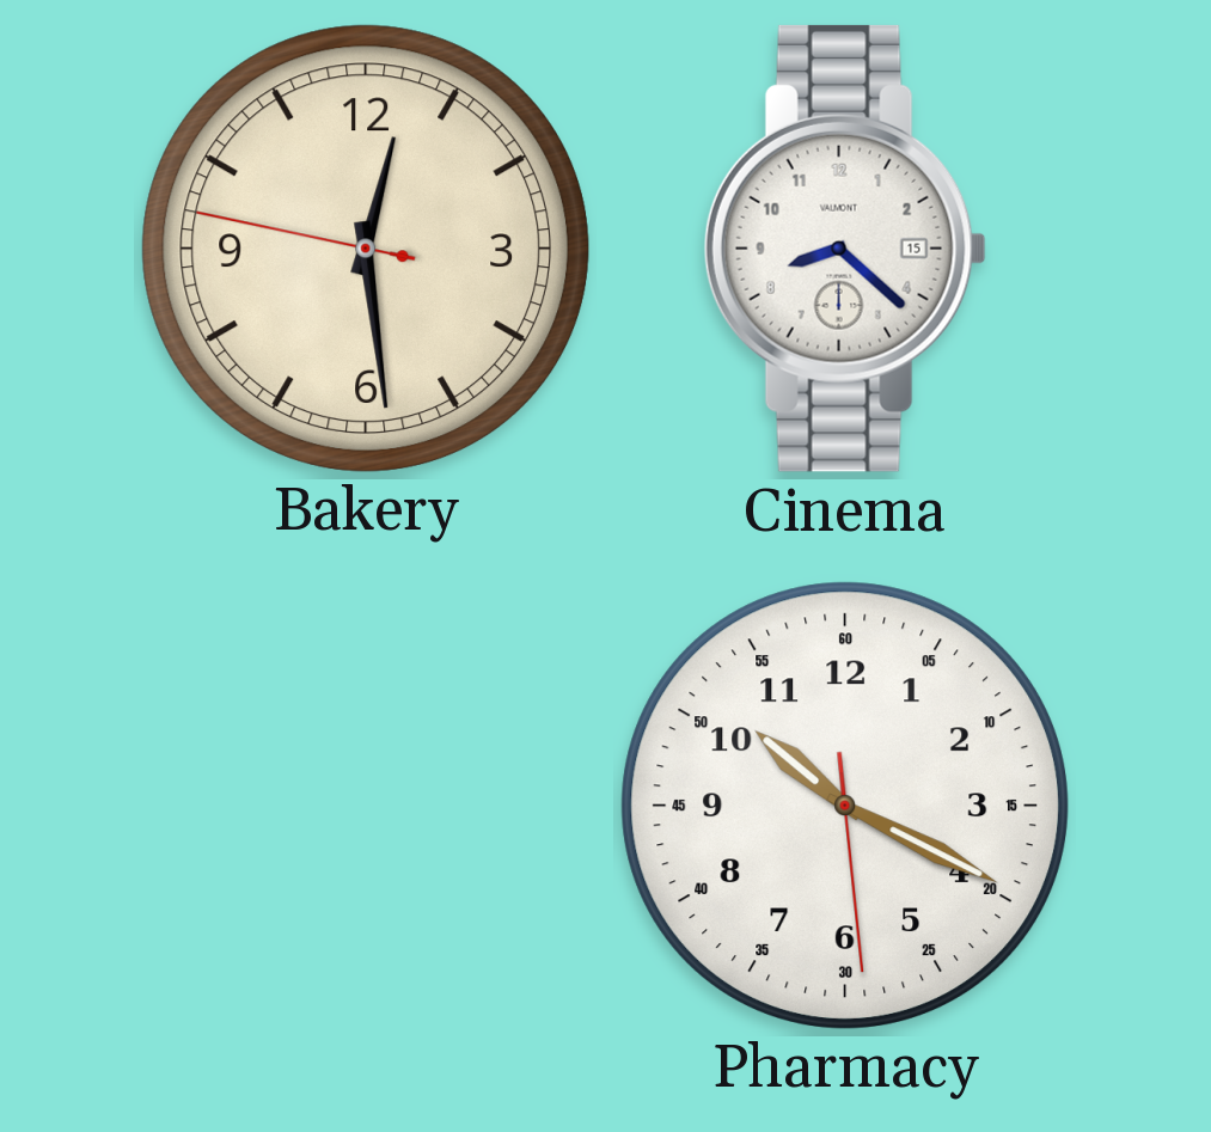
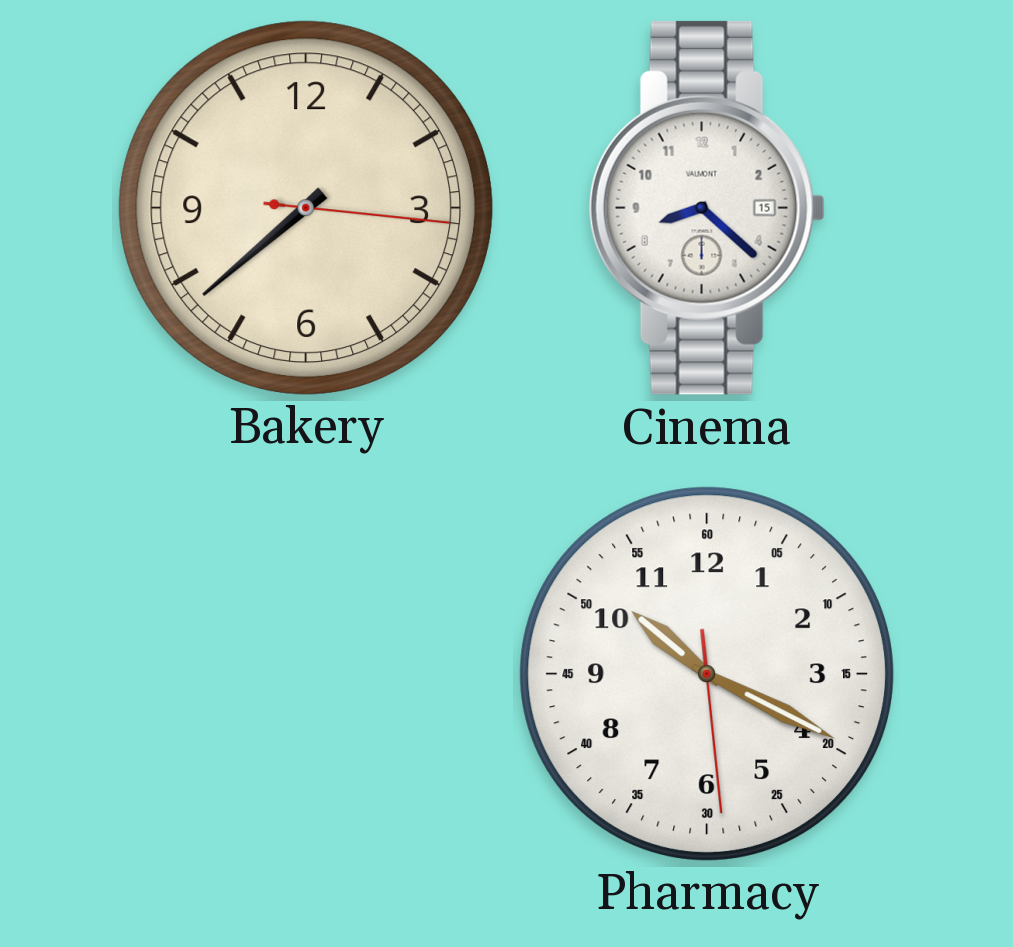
Bakery: 12:28 -> 7:38
